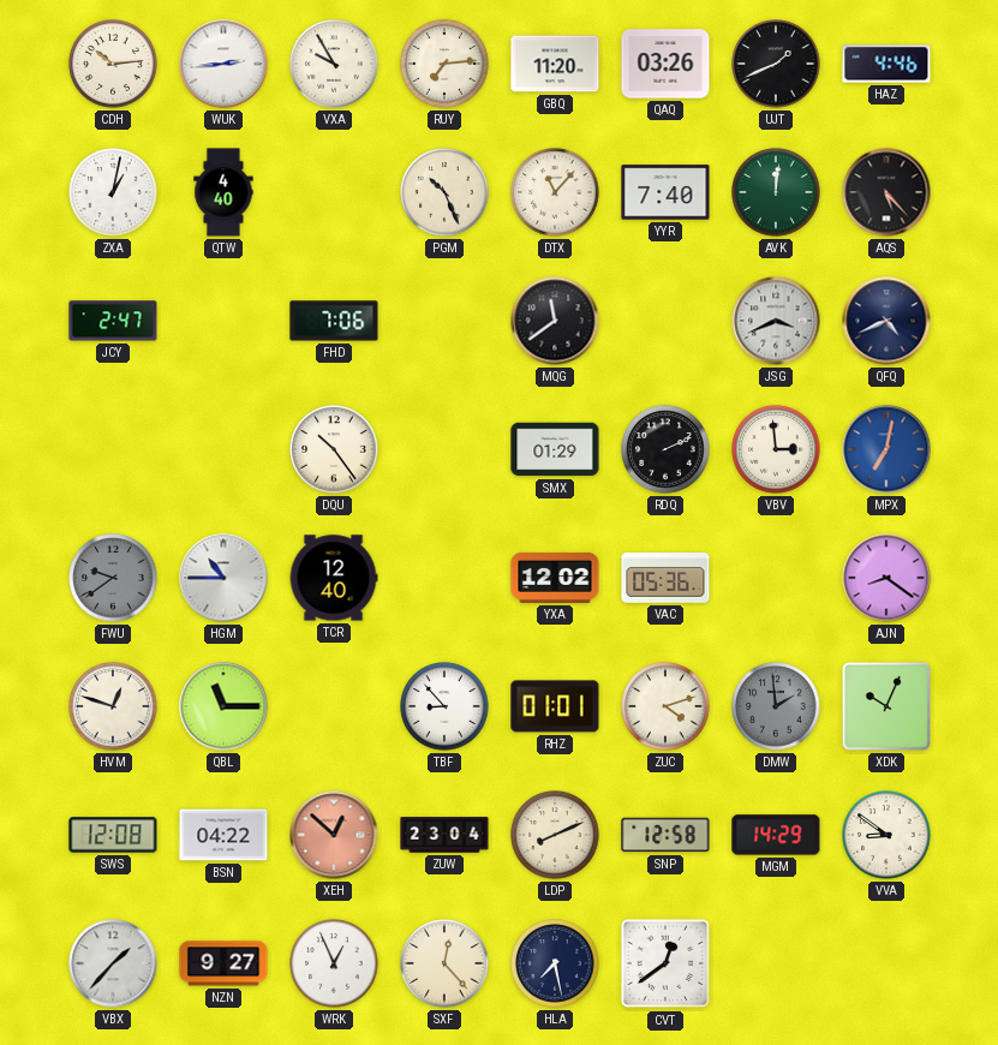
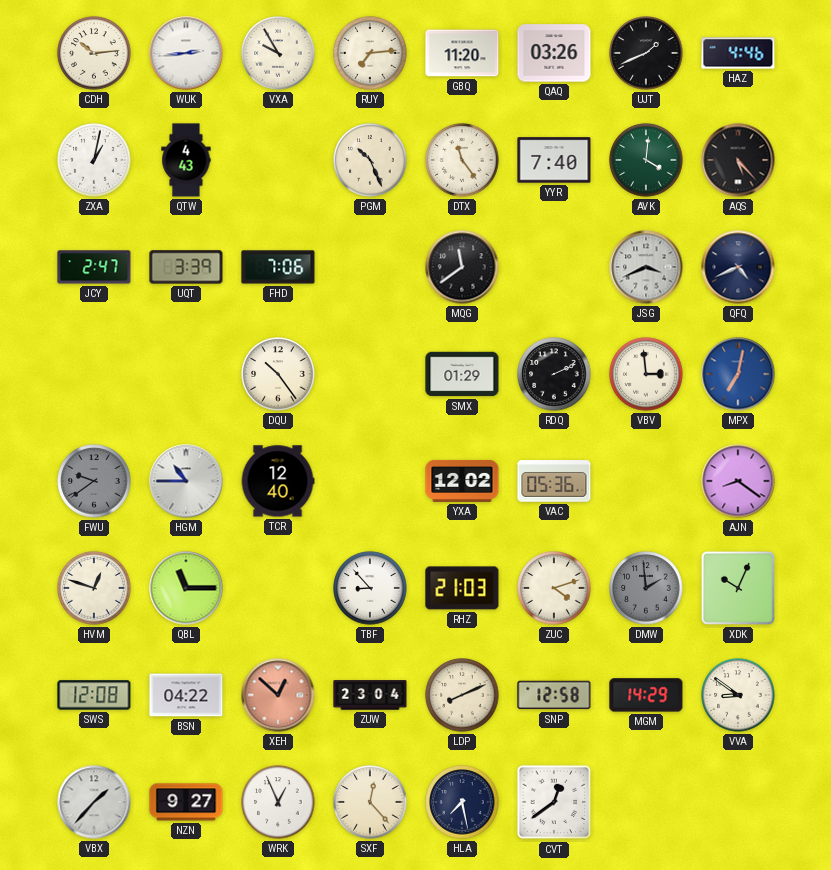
QTW: 4:40 -> 4:43
DTX: 11:07 -> 11:24
AVK: 12:01 -> 4:01
UQT: none -> 3:39
RHZ: 01:01 -> 21:03
